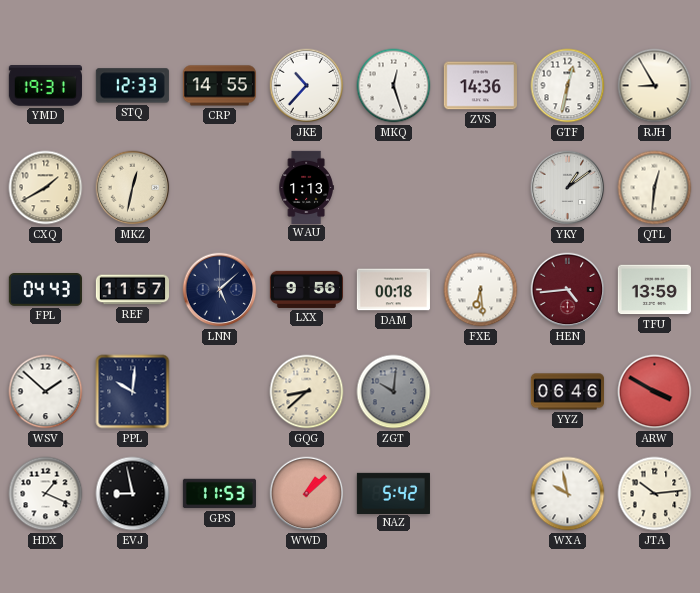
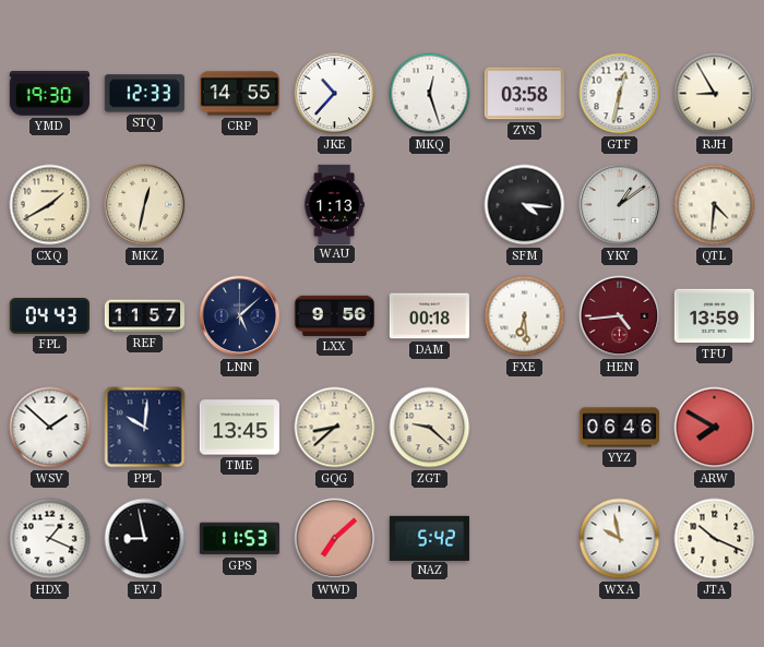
YMD: 19:31 -> 19:30
ZVS: 14:36 -> 03:58
SFM: none -> 4:16
QTL: 12:31 -> 4:31
TME: none -> 13:45
ZGT: 10:01 -> 9:22
ZGT dial: grey -> cream
ARW: 3:50 -> 7:50
WWD: 1:08 -> 7:08
JTA: 10:14 -> 10:19
